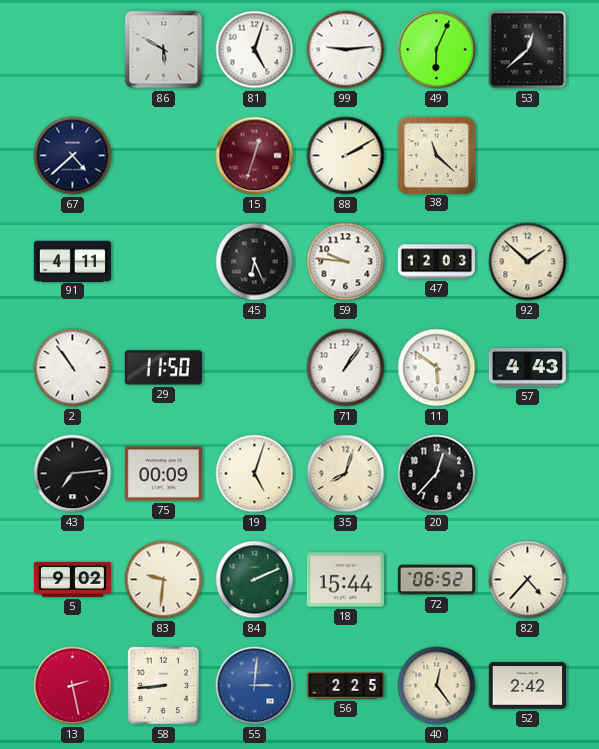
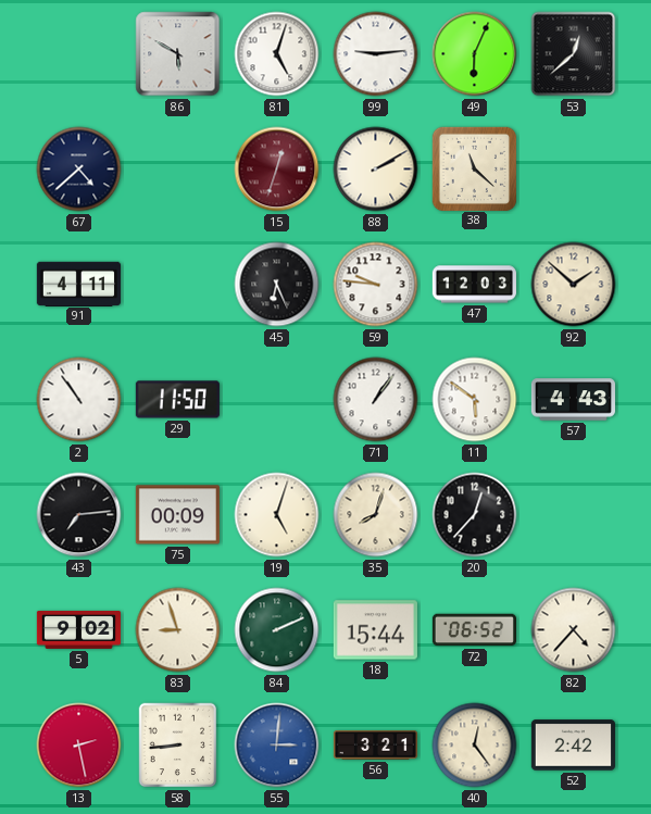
83: 9:31 -> 8:57
56: 2:25 -> 3:21
